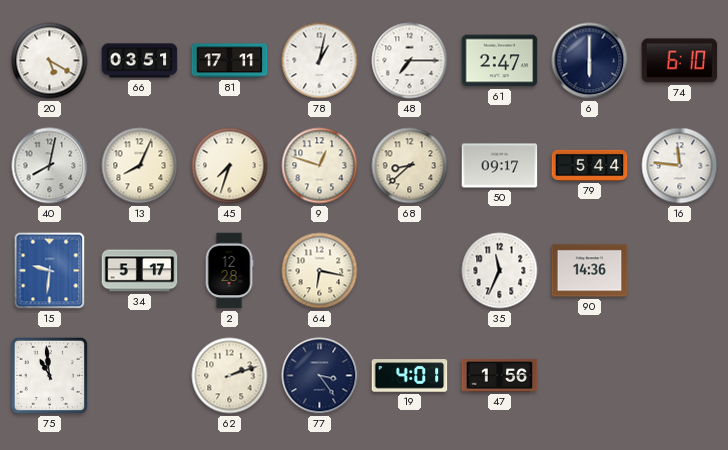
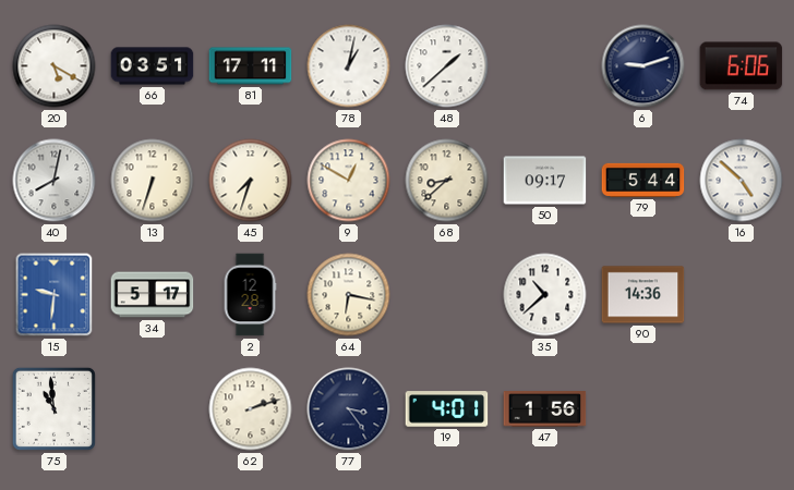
48: 7:15 -> 1:38
61: 2:47 -> none
6: 6:00 -> 9:12
74: 6:10 -> 6:06
13: 8:04 -> 6:33
9: 12:48 -> 12:50
16: 11:46 -> 4:52
35: 11:34 -> 10:38
